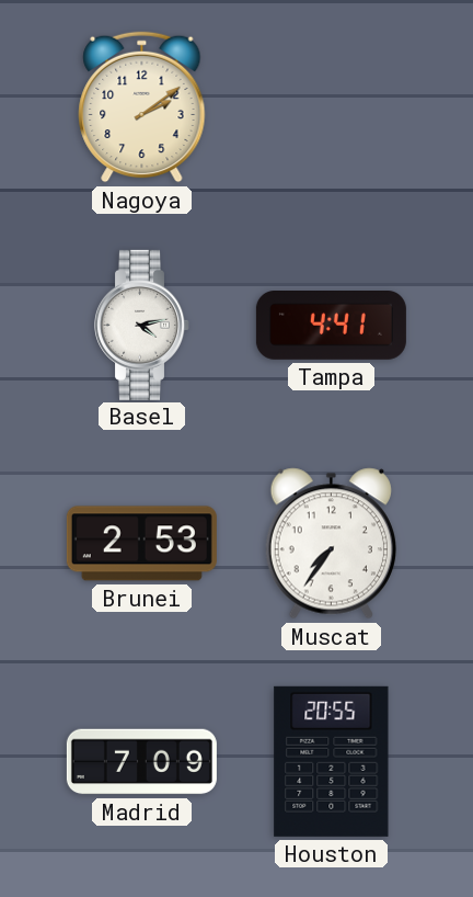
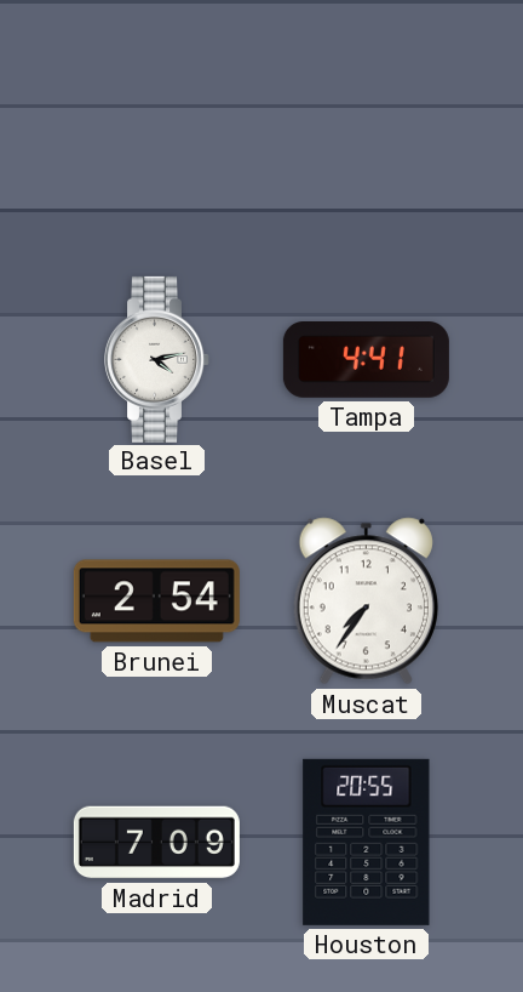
Nagoya: 2:09 -> none
Brunei: 2:53 -> 2:54
